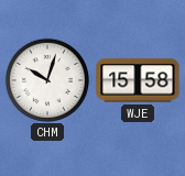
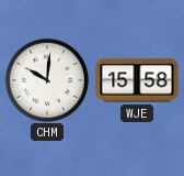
CHM: 10:03 -> 10:01
